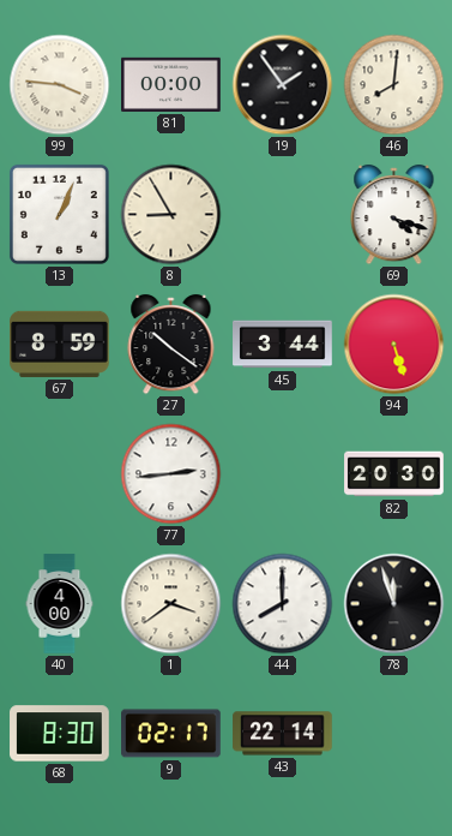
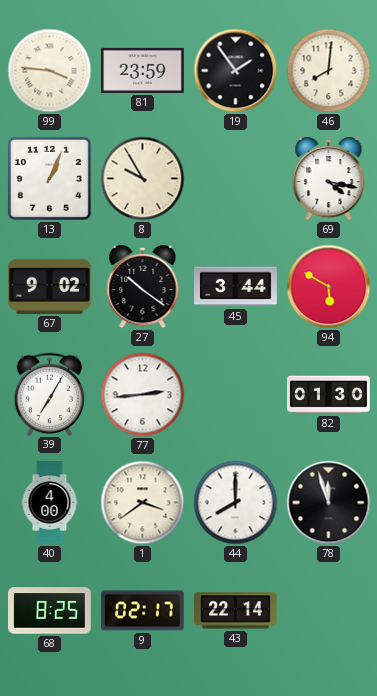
81: 00:00 -> 23:59
8: 8:55 -> 9:55
69: 4:18 -> 4:17
67: 8:59 -> 9:02
94: 5:27 -> 5:50
39: none -> 7:05
82: 20:30 -> 01:30
68: 8:30 -> 8:25
